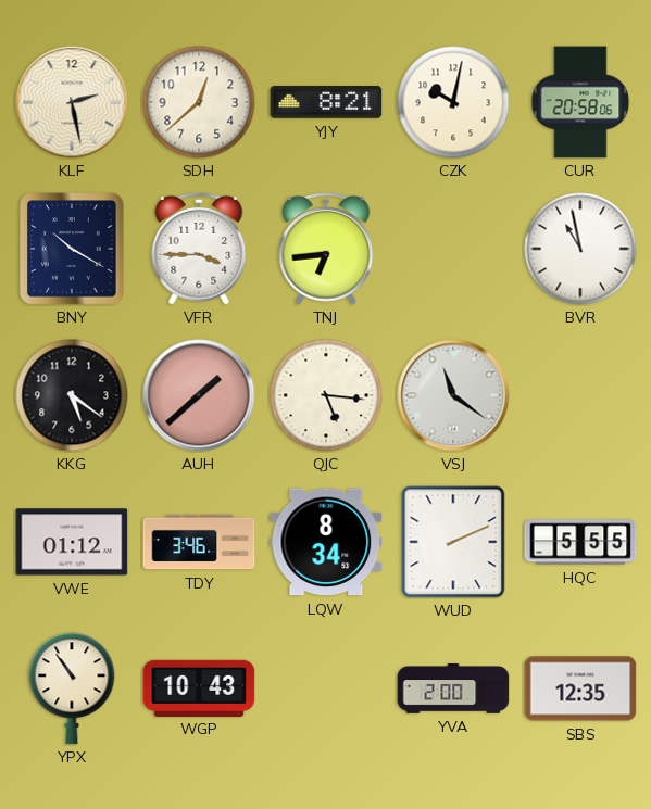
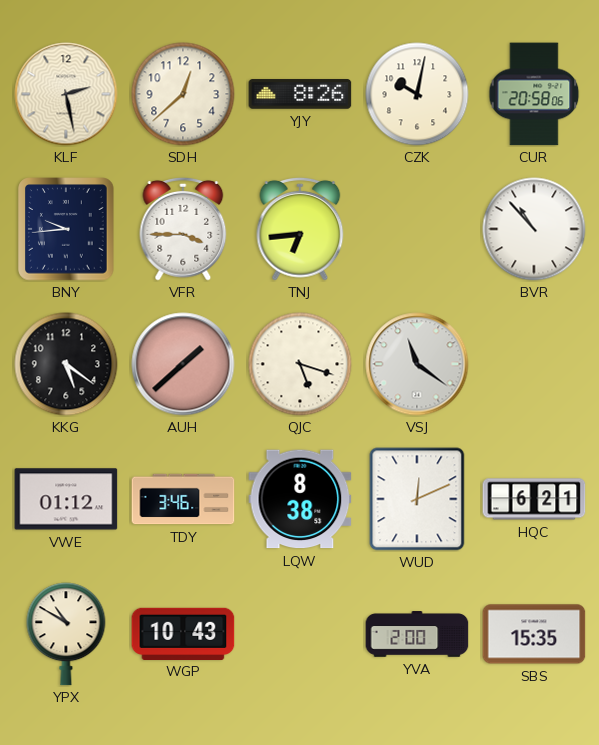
YJY: 8:21 -> 8:26
BNY: 10:20 -> 9:44
BVR: 10:58 -> 10:53
QJC: 5:16 -> 5:18
LQW: 8:34 -> 8:38
WUD: 2:11 -> 12:11
HQC: 5:55 -> 6:21
YPX: 10:54 -> 10:50
SBS: 12:35 -> 15:35
